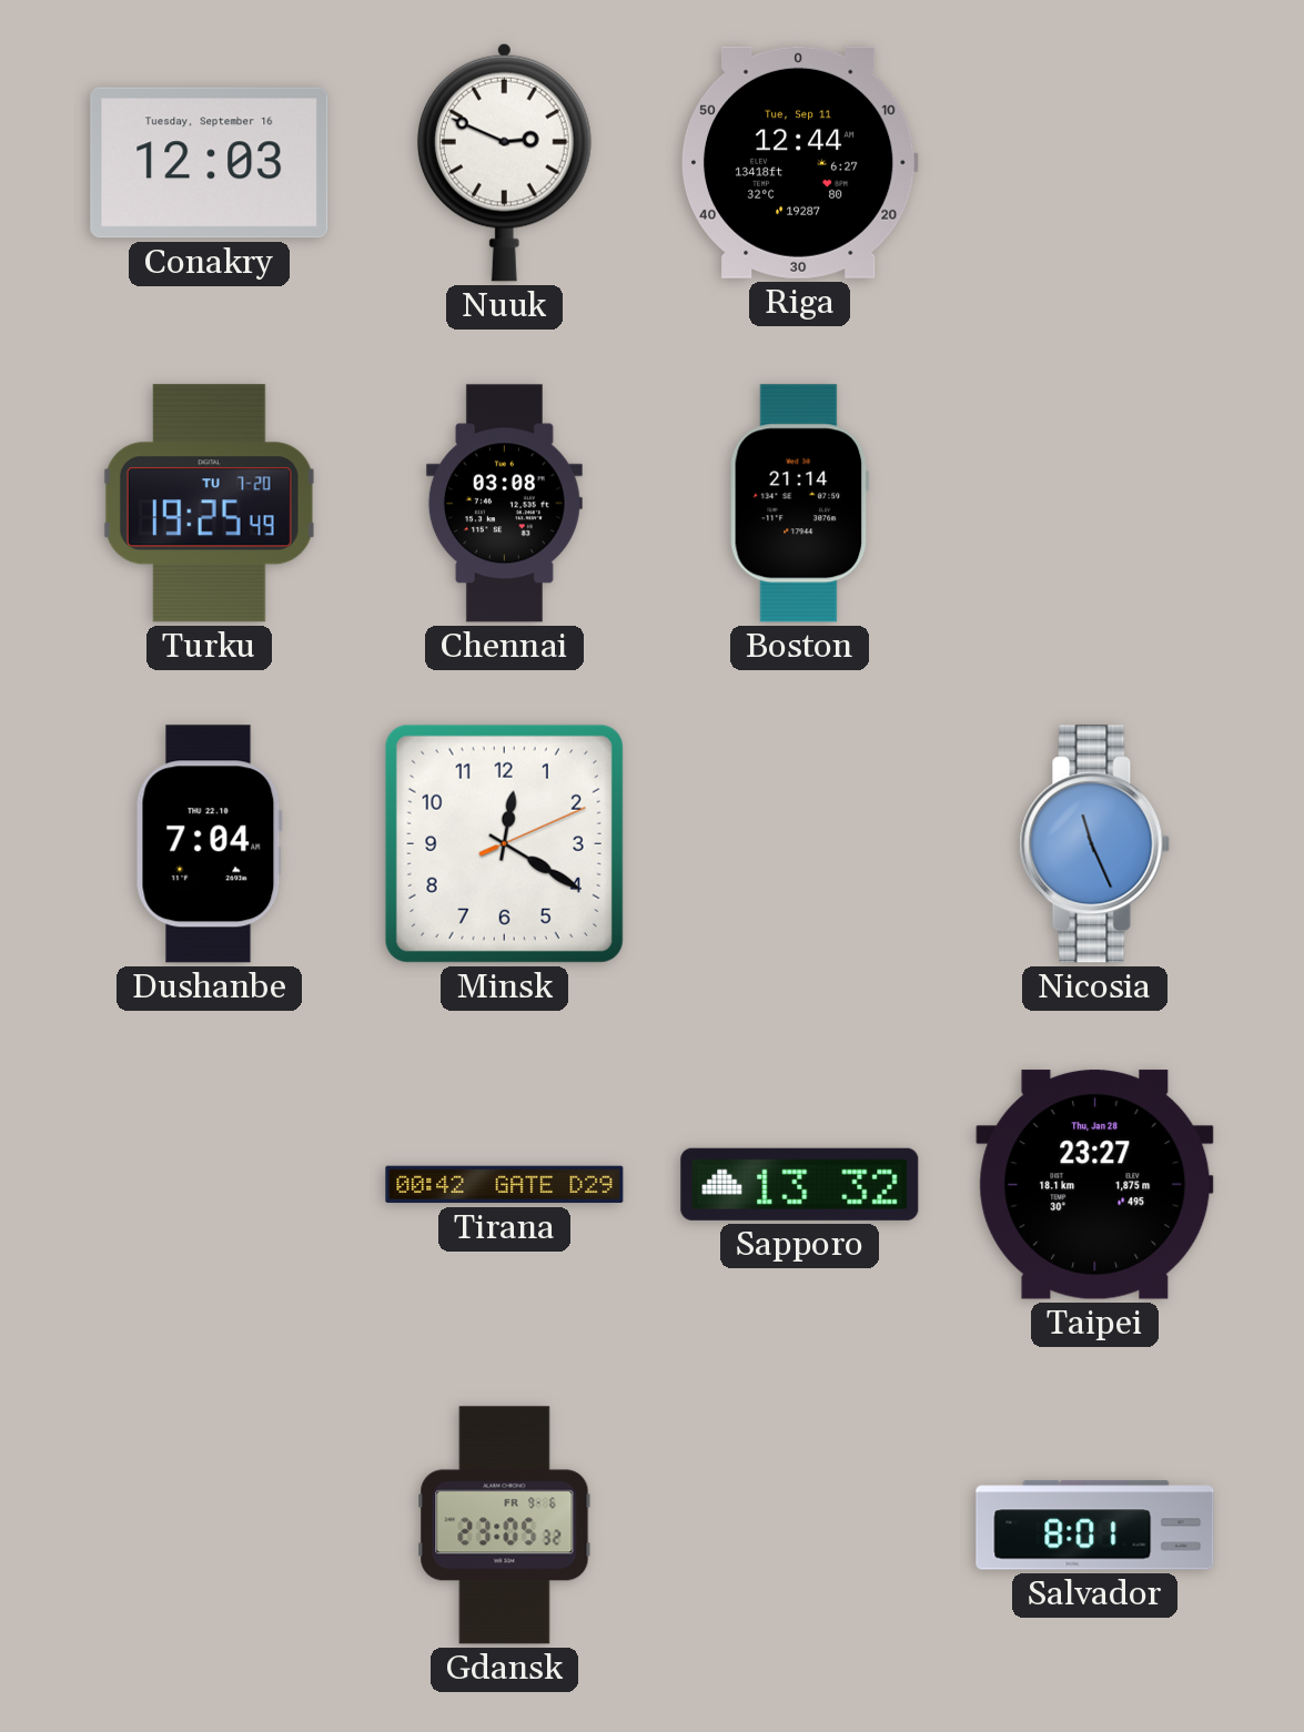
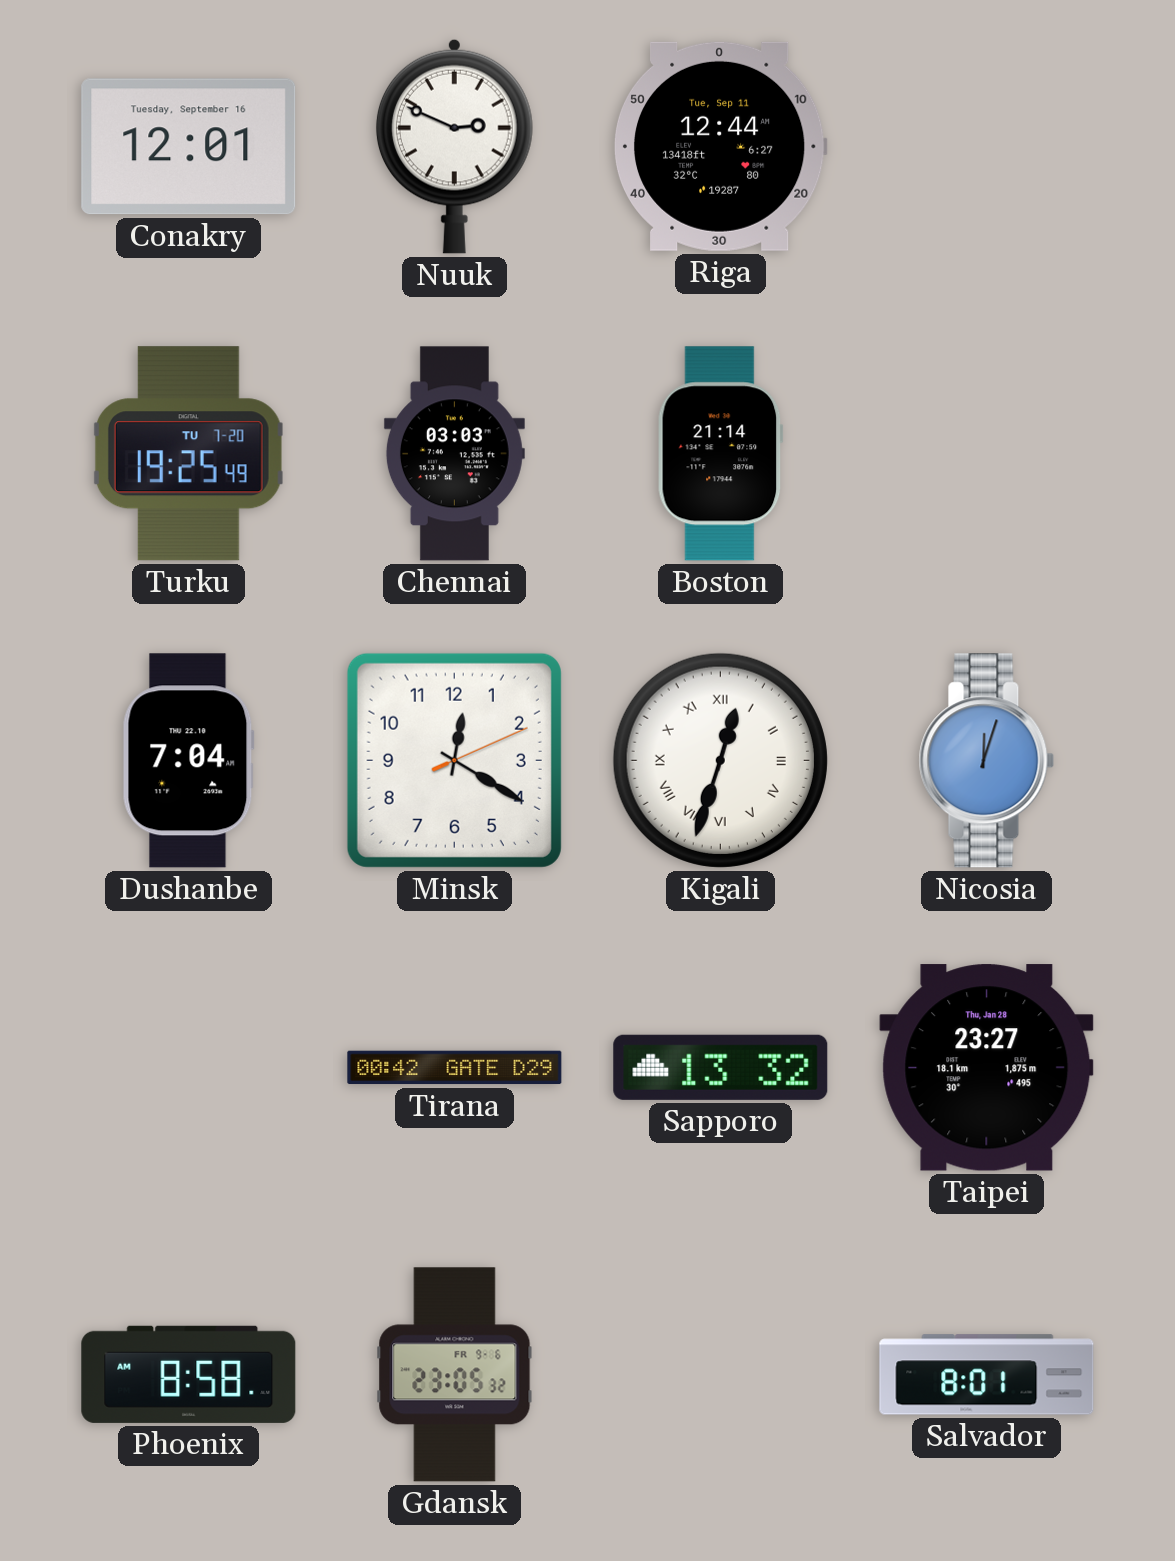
Conakry: 12:03 -> 12:01
Chennai: 03:08 -> 03:03
Kigali: none -> 12:33
Nicosia: 11:26 -> 12:03
Phoenix: none -> 8:58
